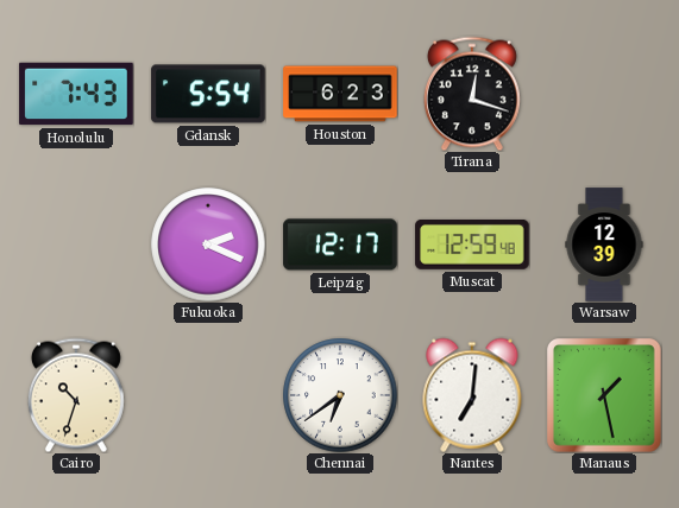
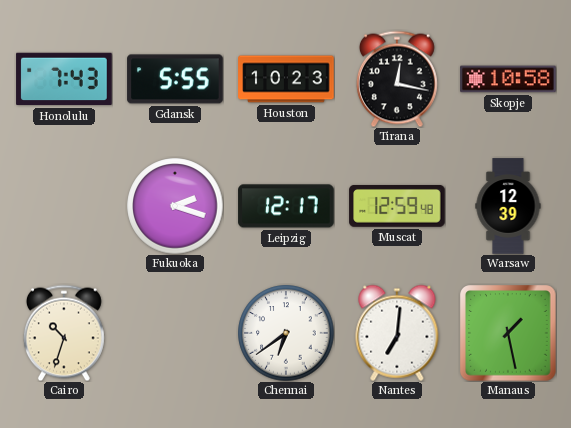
Gdansk: 5:54 -> 5:55
Houston: 6:23 -> 10:23
Tirana: 12:18 -> 12:17
Skopje: none -> 10:58
Fukuoka: 2:19 -> 2:18
